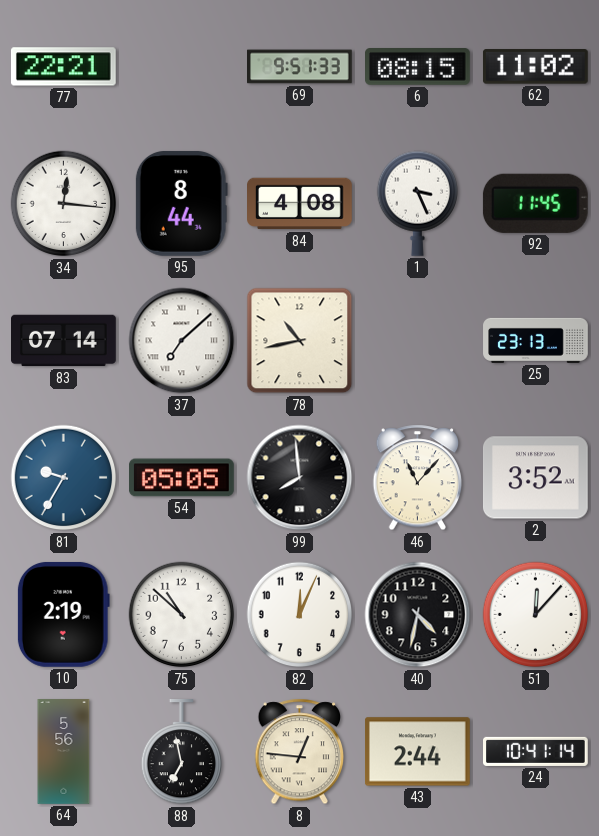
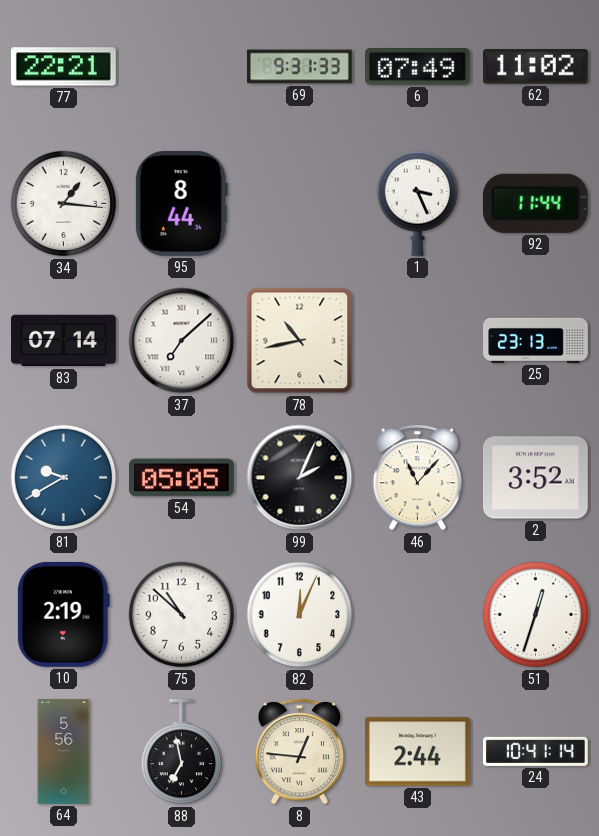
69: 9:51 -> 9:31
6: 08:15 -> 07:49
34: 12:16 -> 1:16
84: 4:08 -> none
92: 11:45 -> 11:44
81: 9:35 -> 9:40
99: 7:59 -> 2:04
40: 4:32 -> none
51: 12:07 -> 12:33
